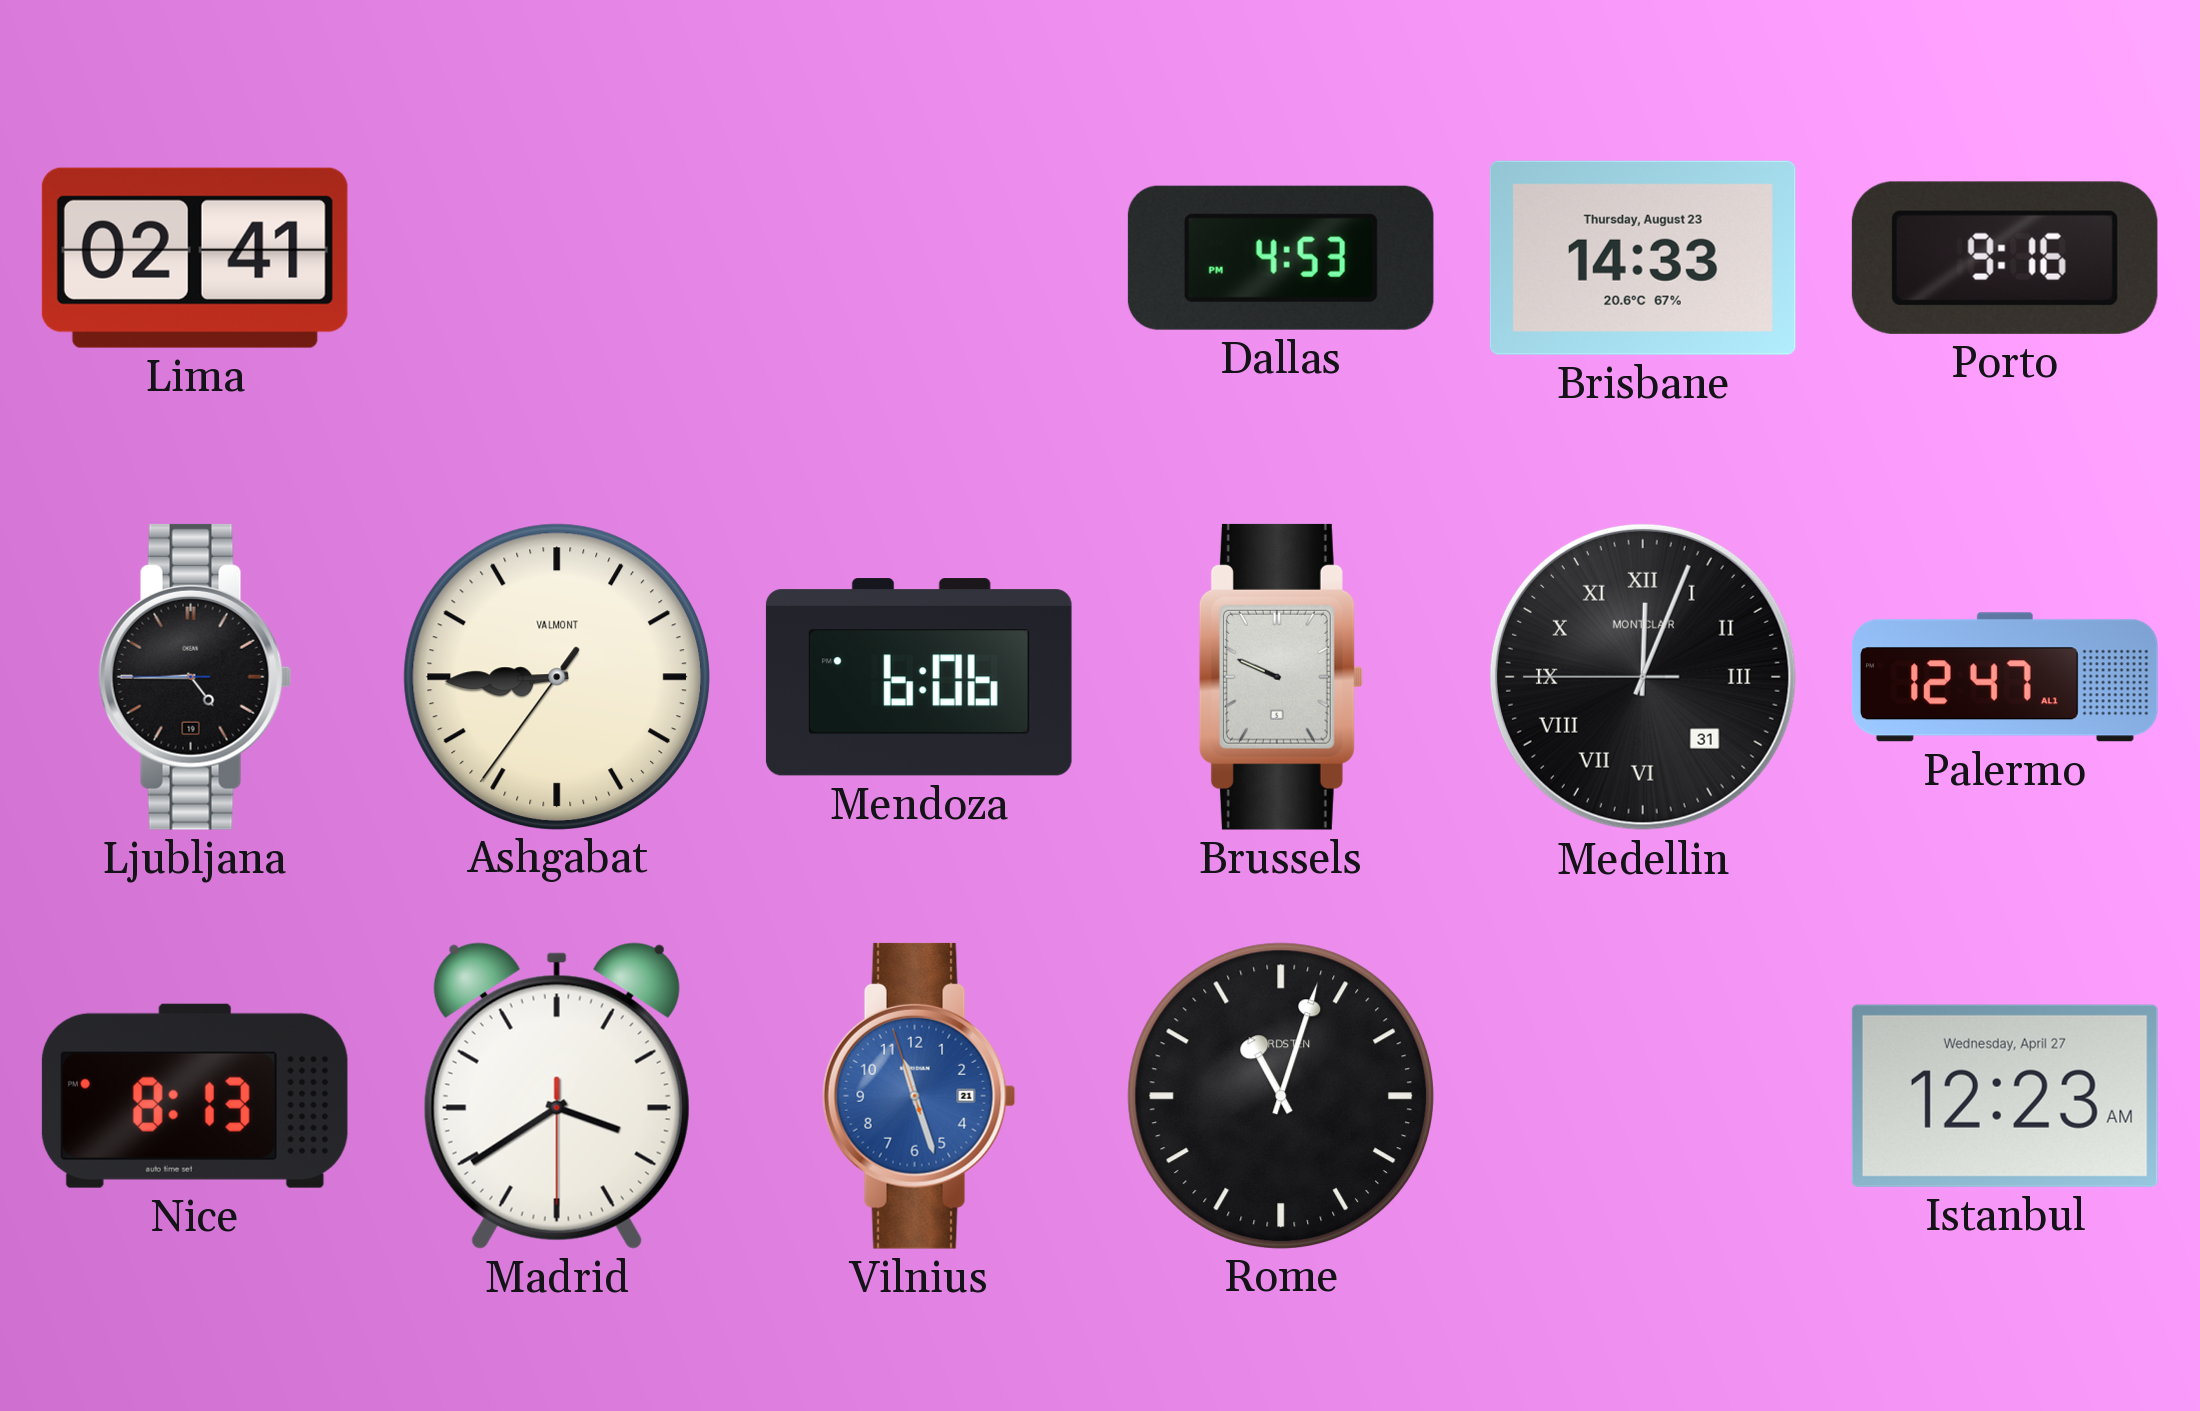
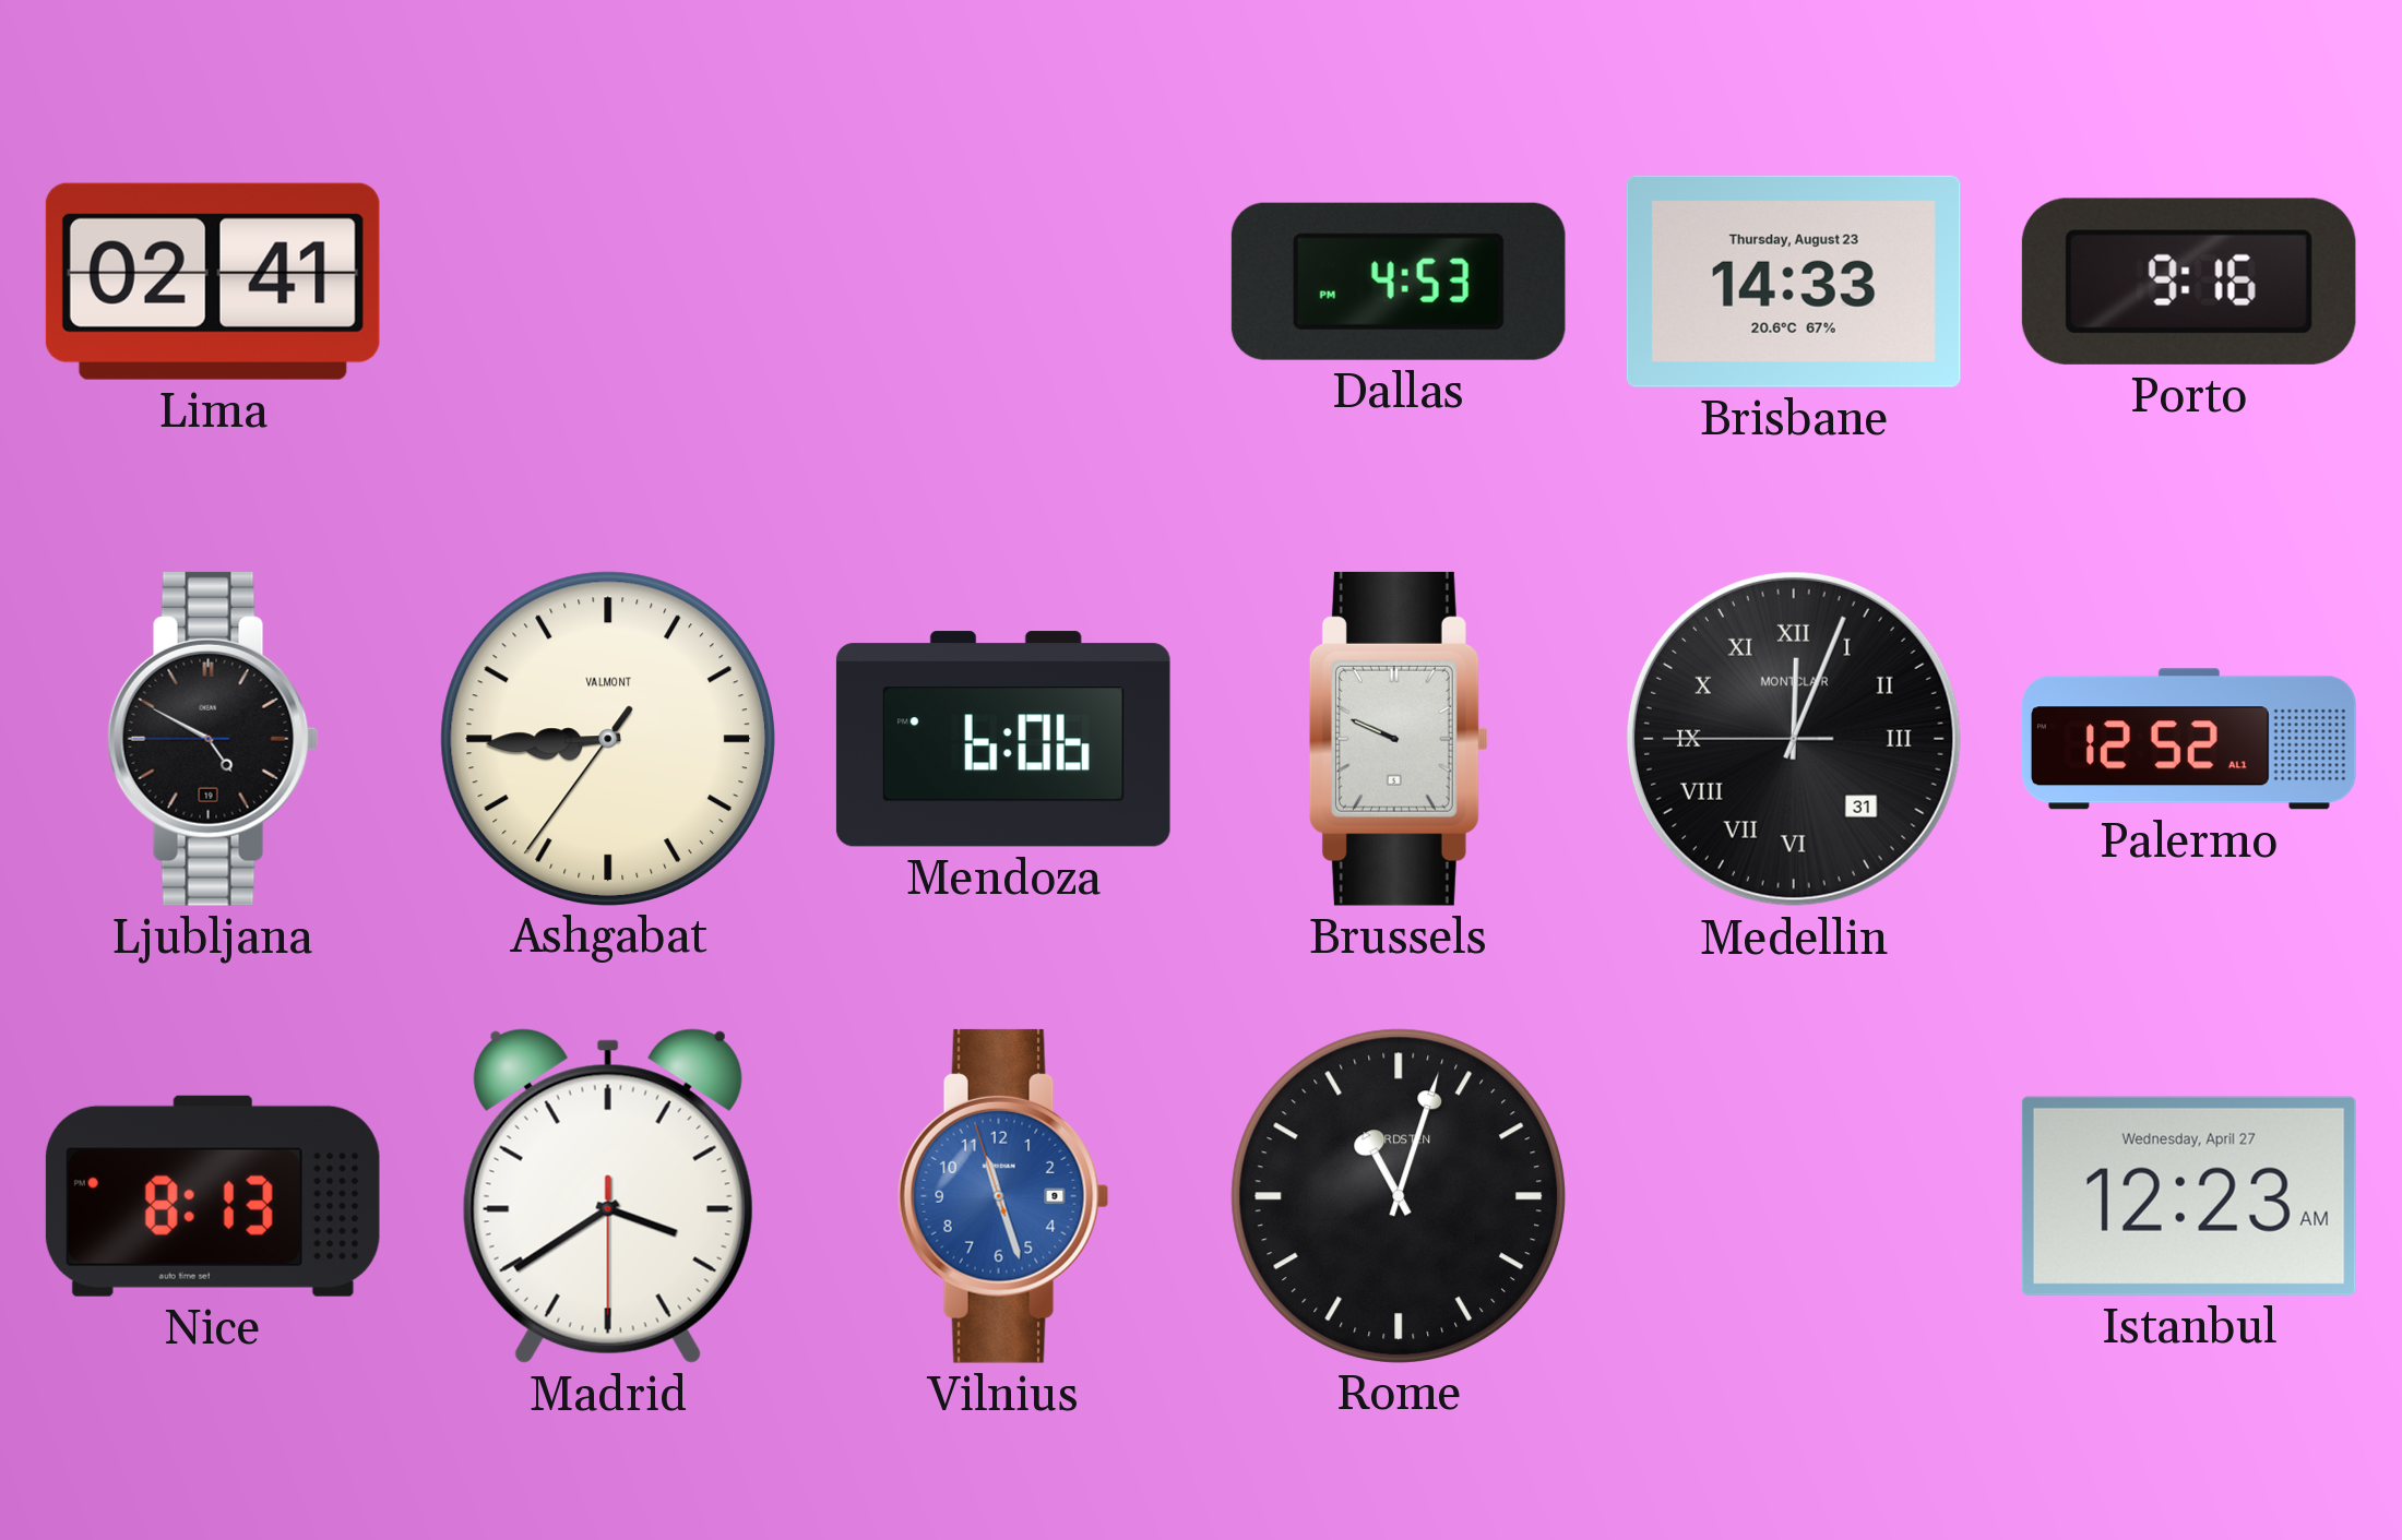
Ljubljana: 4:44 -> 4:49
Palermo: 12:47 -> 12:52
Vilnius date: 21 -> 9
